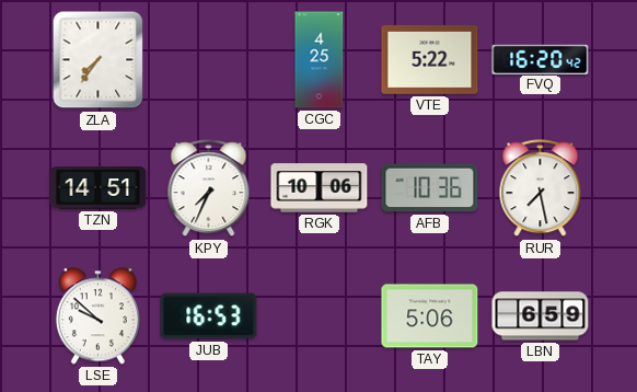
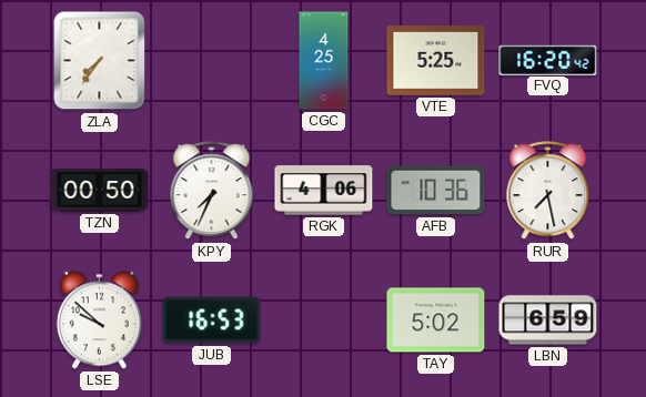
VTE: 5:22 -> 5:25
TZN: 14:51 -> 00:50
RGK: 10:06 -> 4:06
TAY: 5:06 -> 5:02
